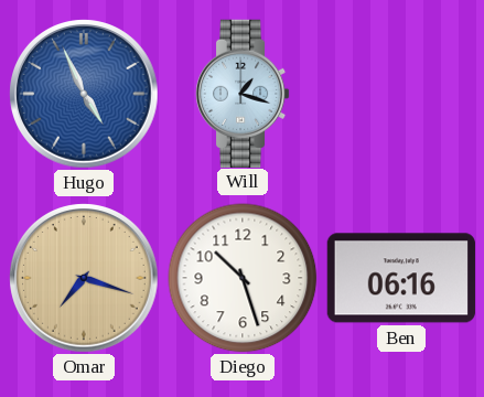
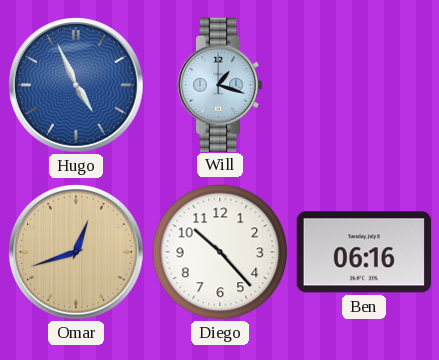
Omar: 7:18 -> 12:42
Diego: 10:27 -> 10:23
